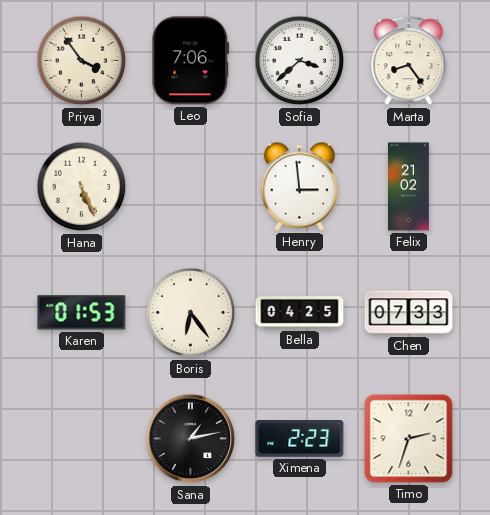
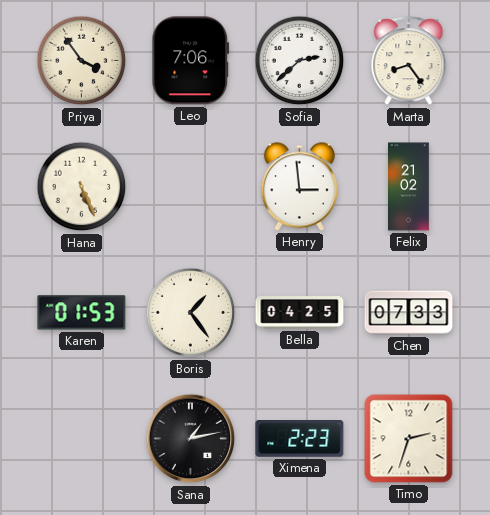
Sofia: 3:38 -> 2:38
Boris: 6:24 -> 1:24
